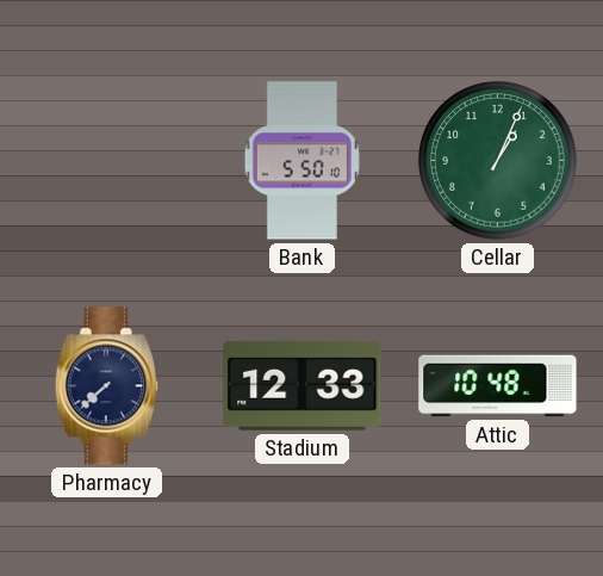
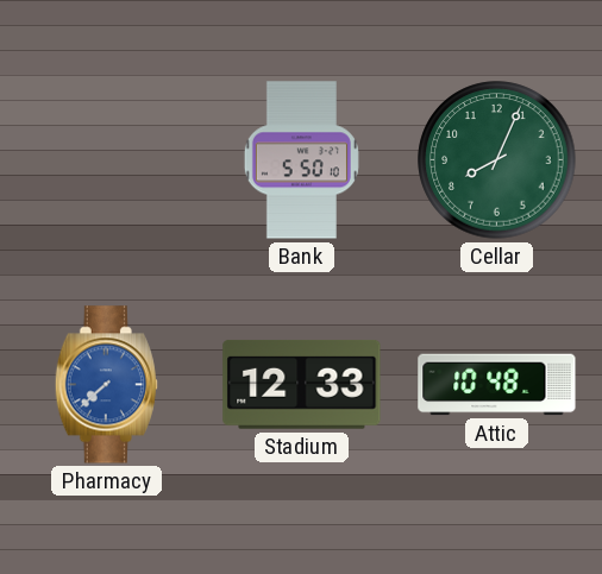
Cellar: 1:04 -> 8:04
Pharmacy dial: navy -> blue
